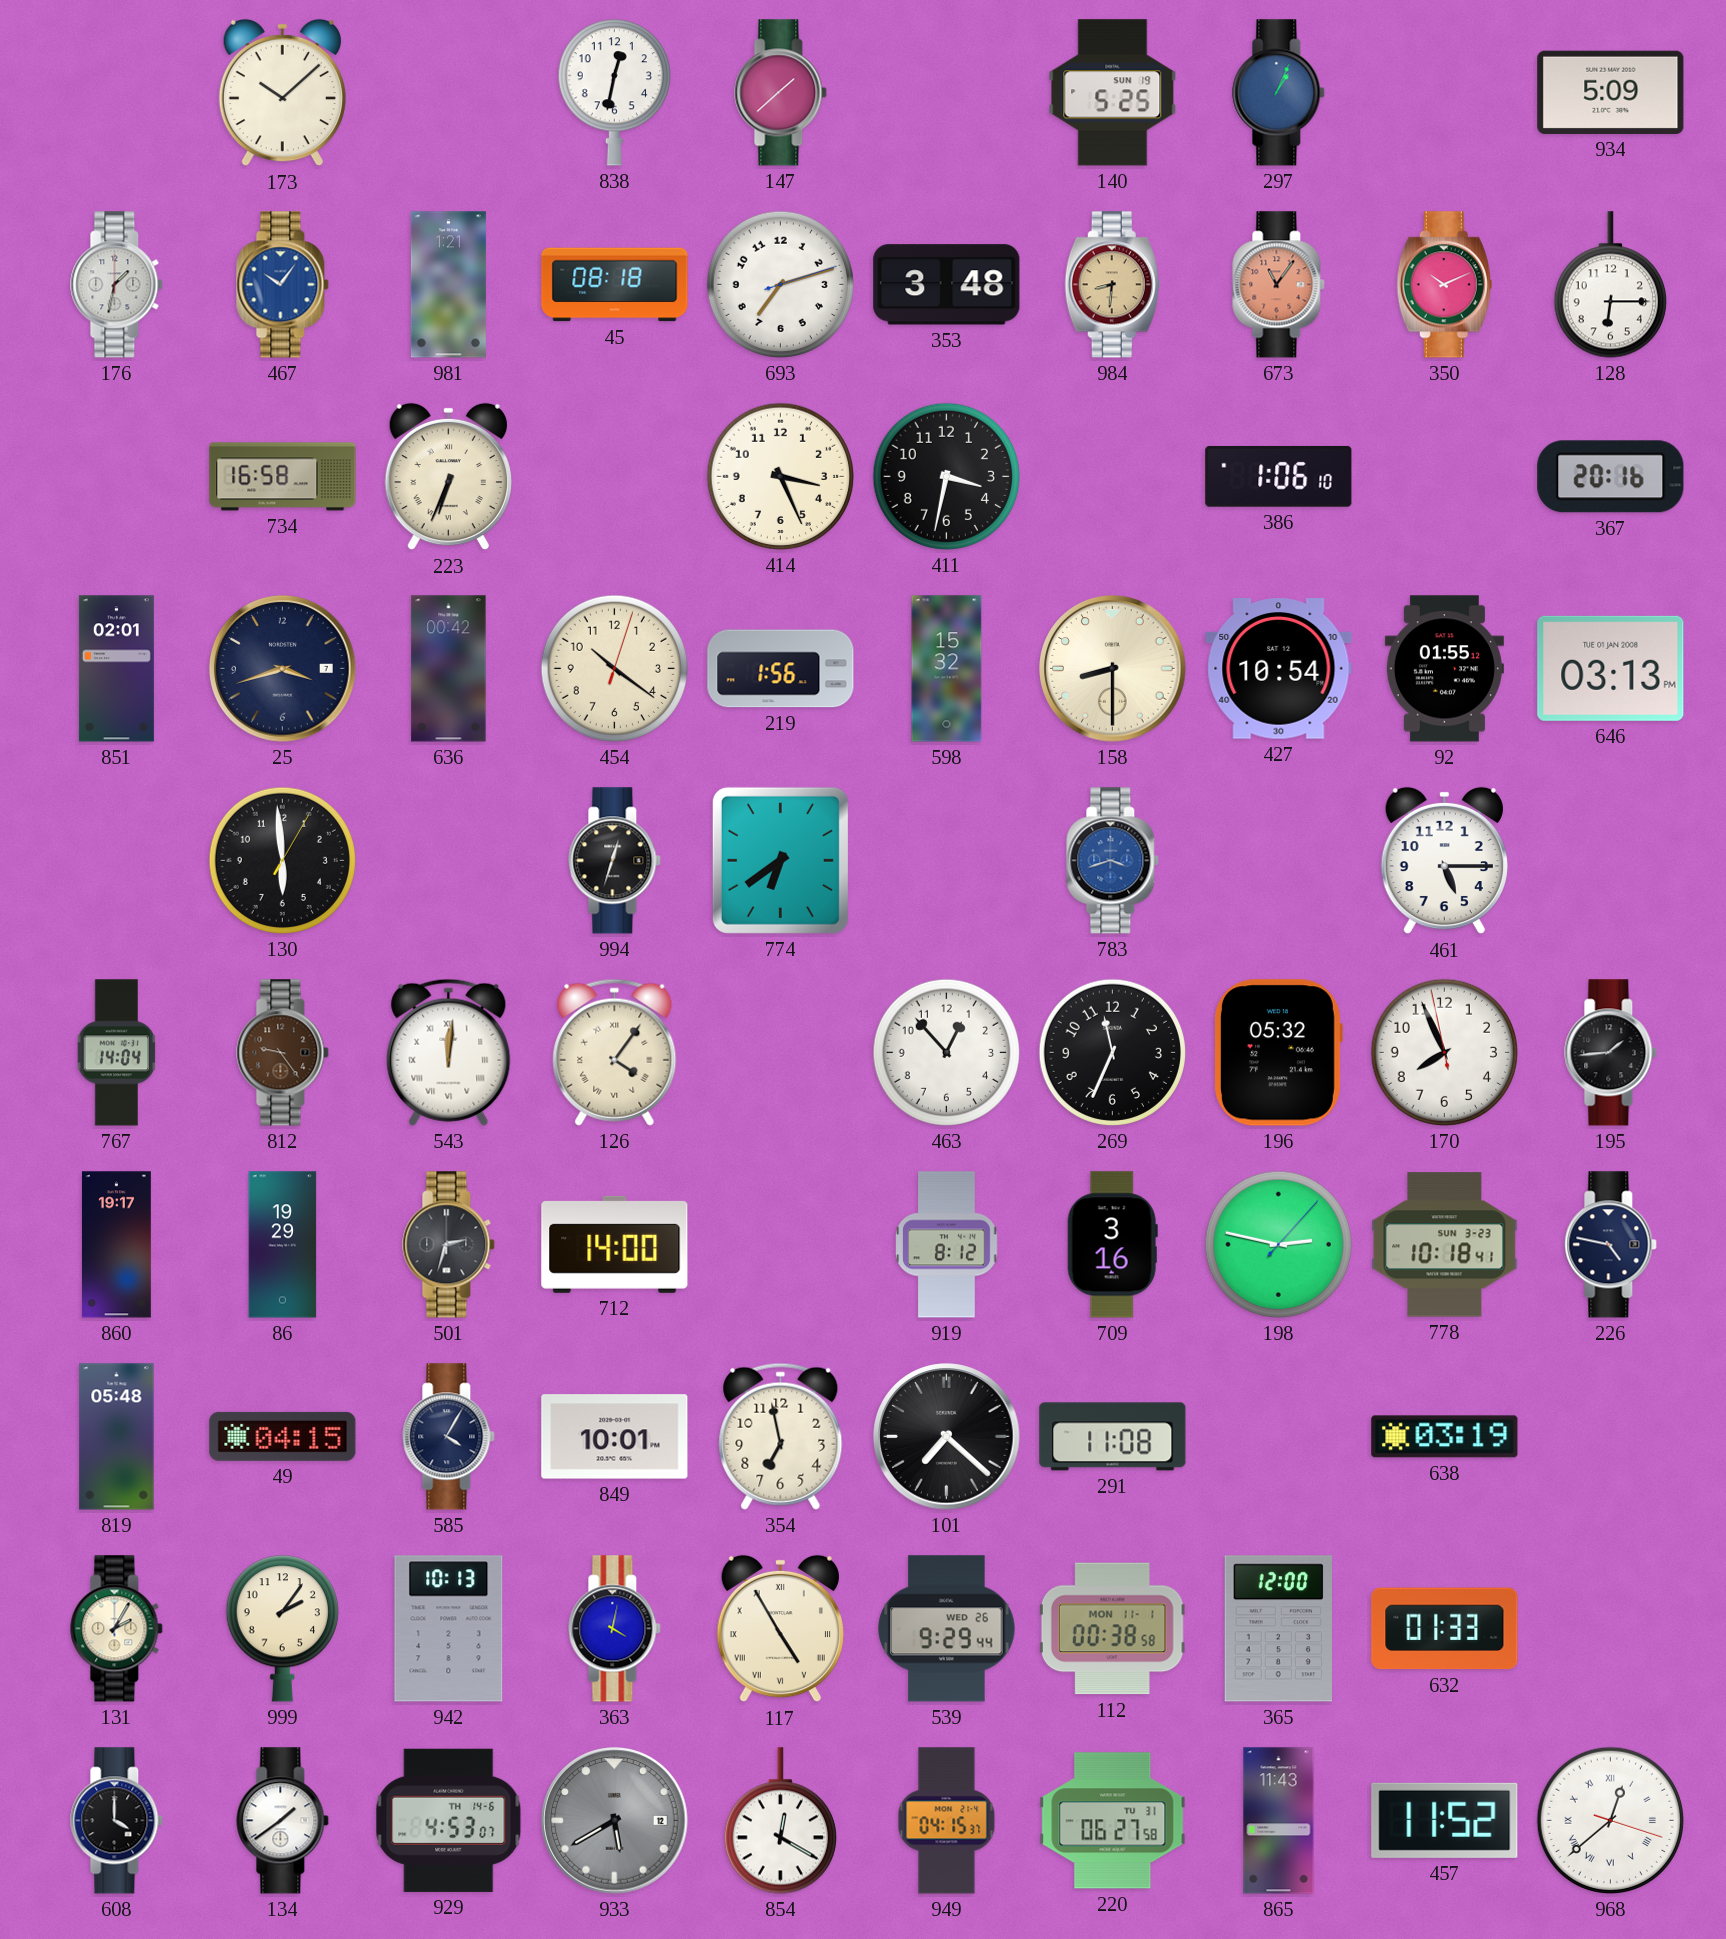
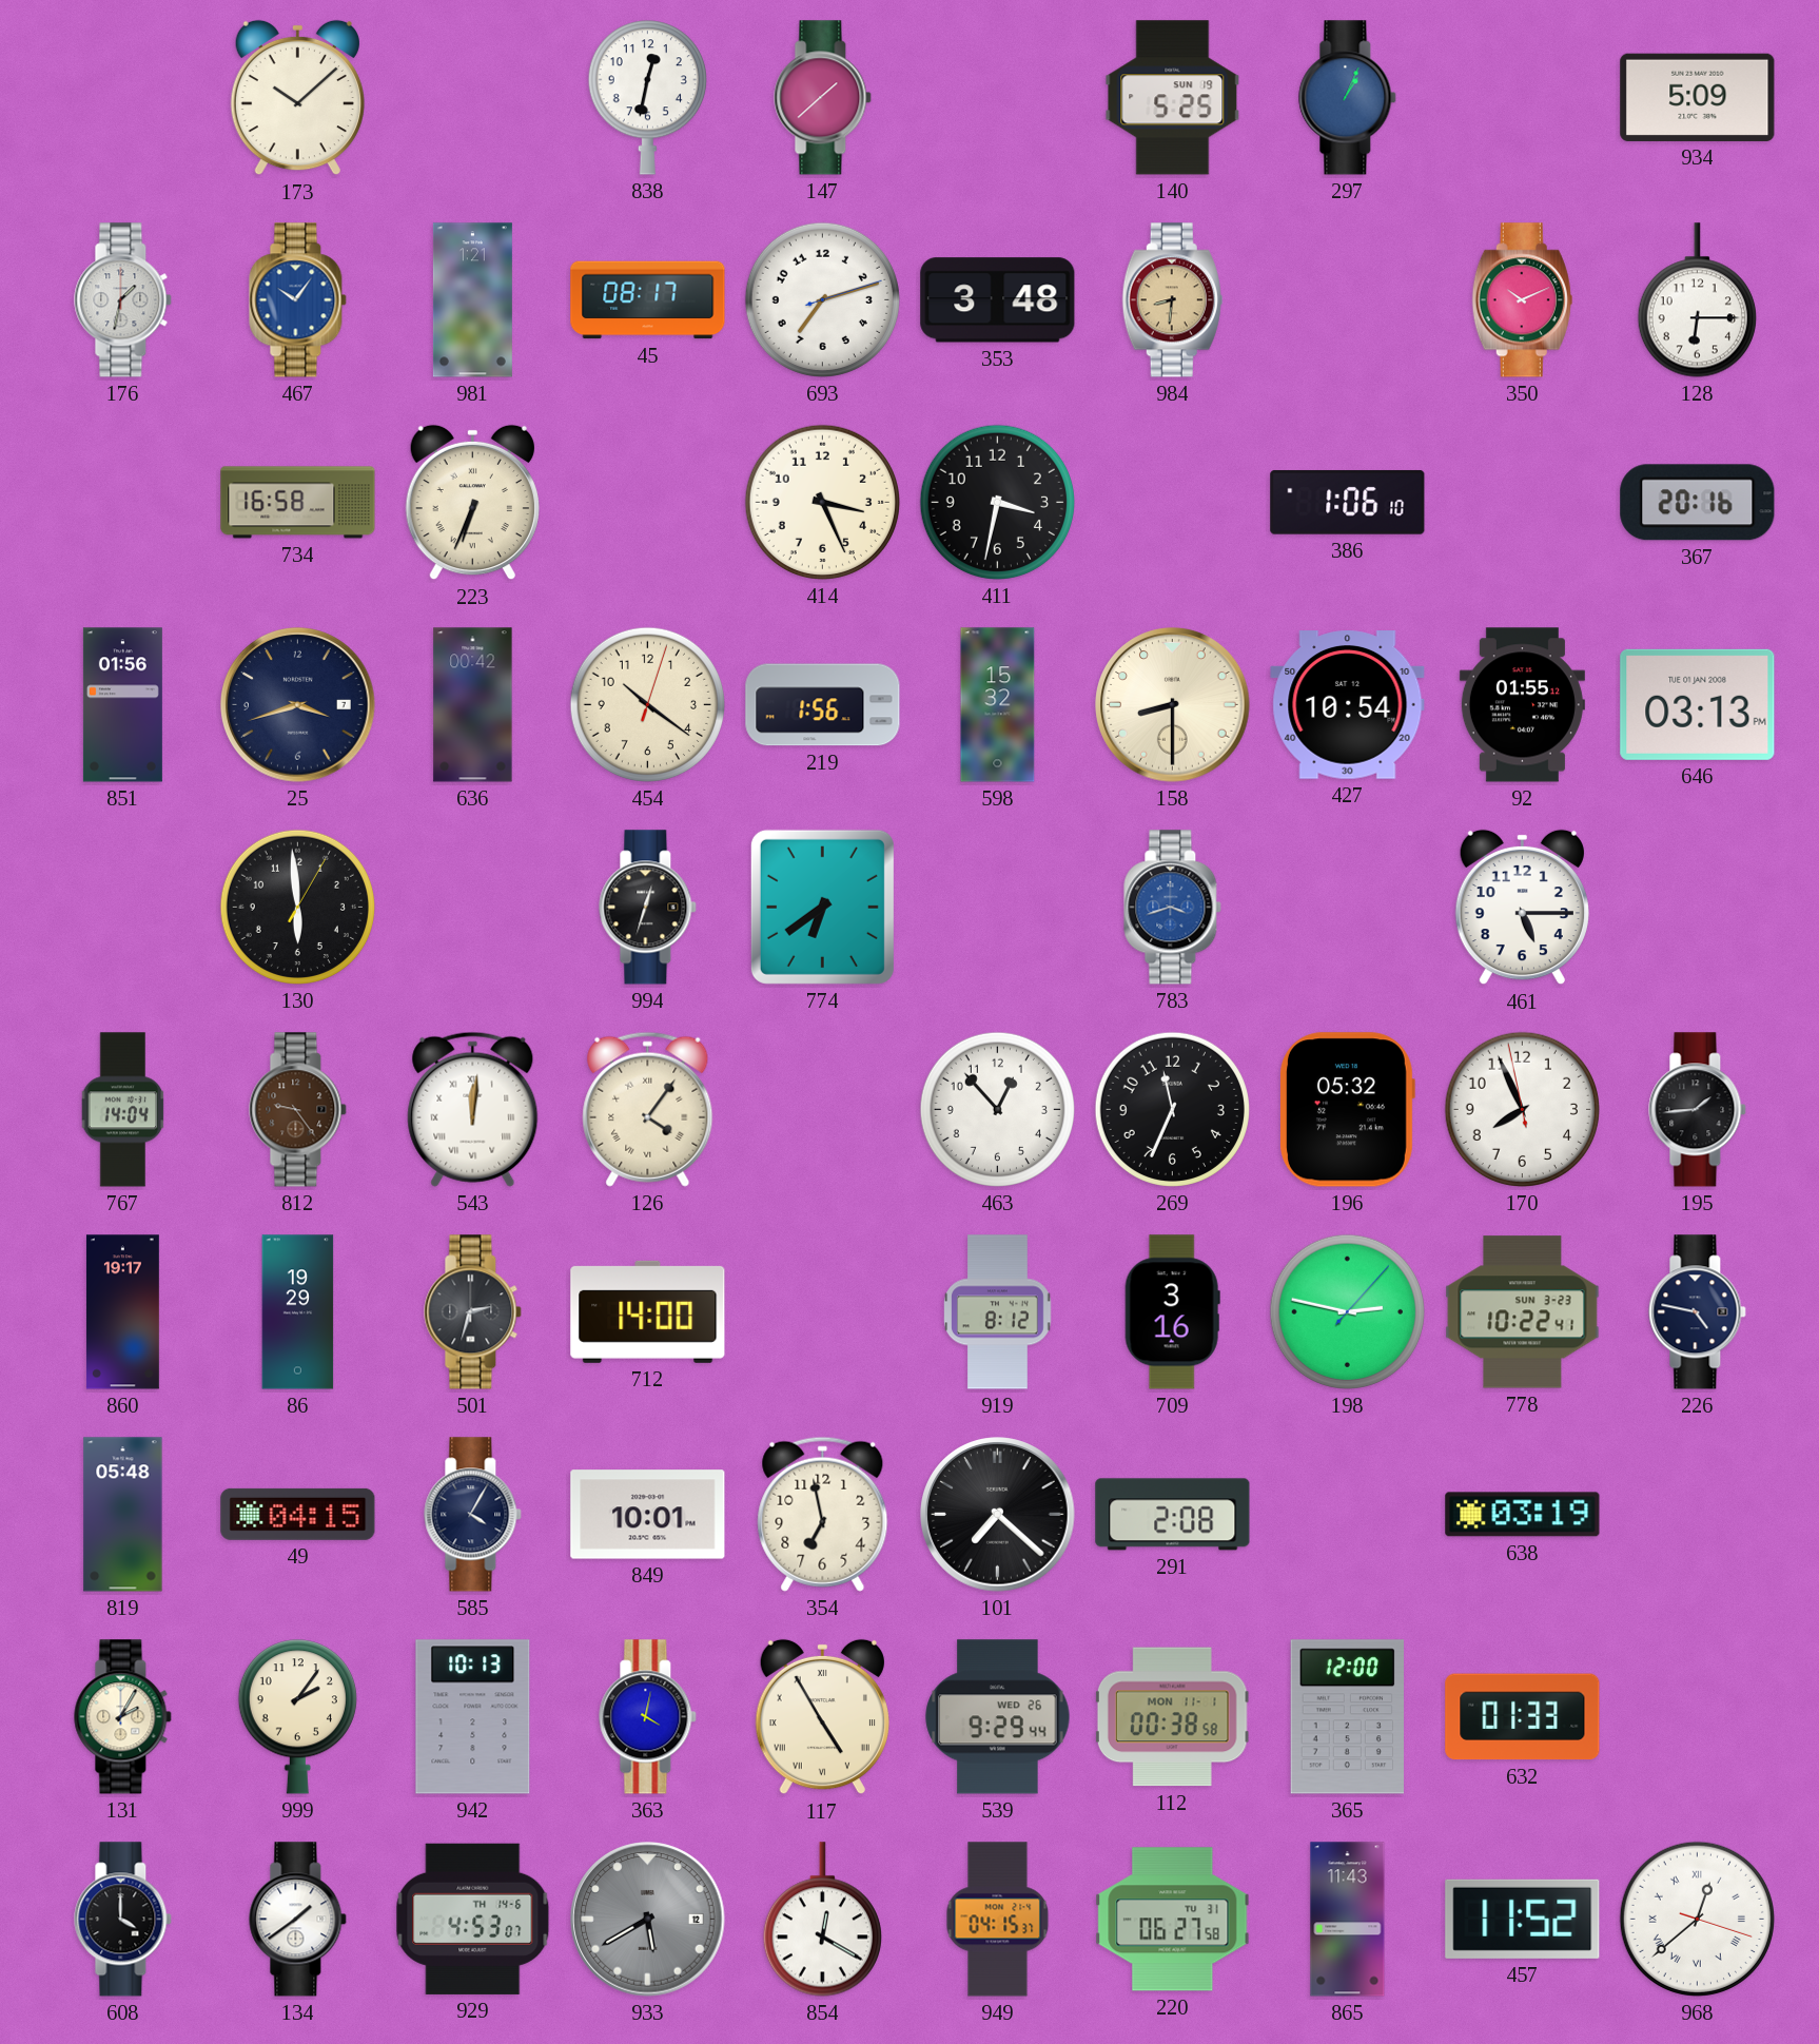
45: 08:18 -> 08:17
673: 11:06 -> none
851: 02:01 -> 01:56
778: 10:18 -> 10:22
291: 11:08 -> 2:08
